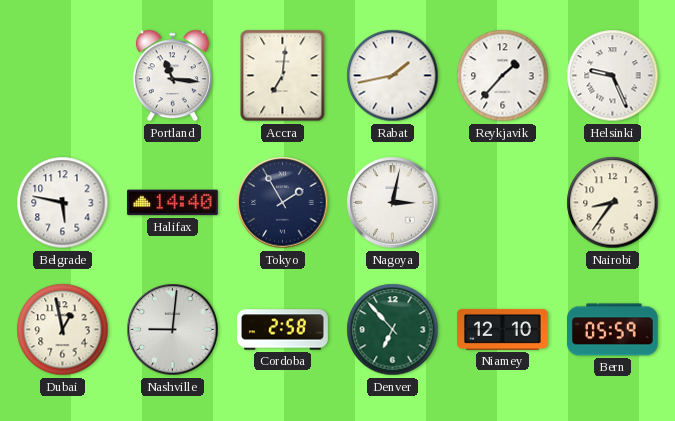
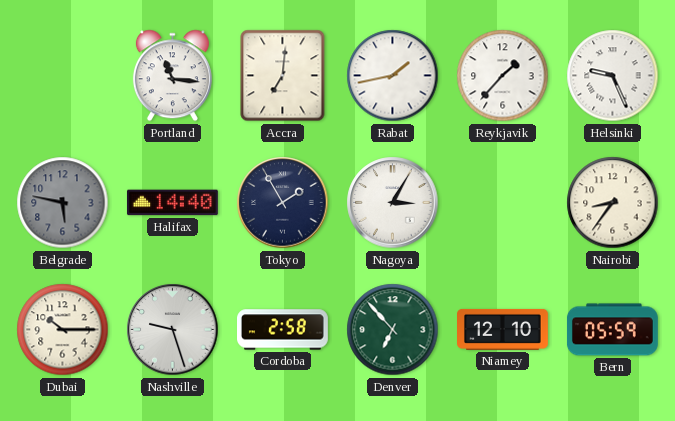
Belgrade dial: white -> grey
Nagoya: 3:02 -> 3:05
Dubai: 12:58 -> 10:15
Nashville: 9:01 -> 9:27
